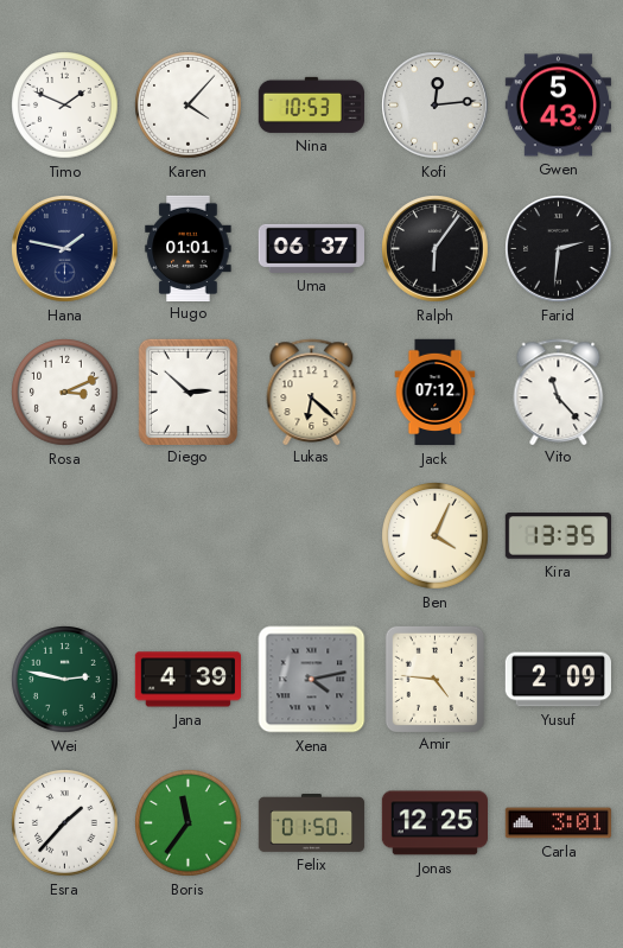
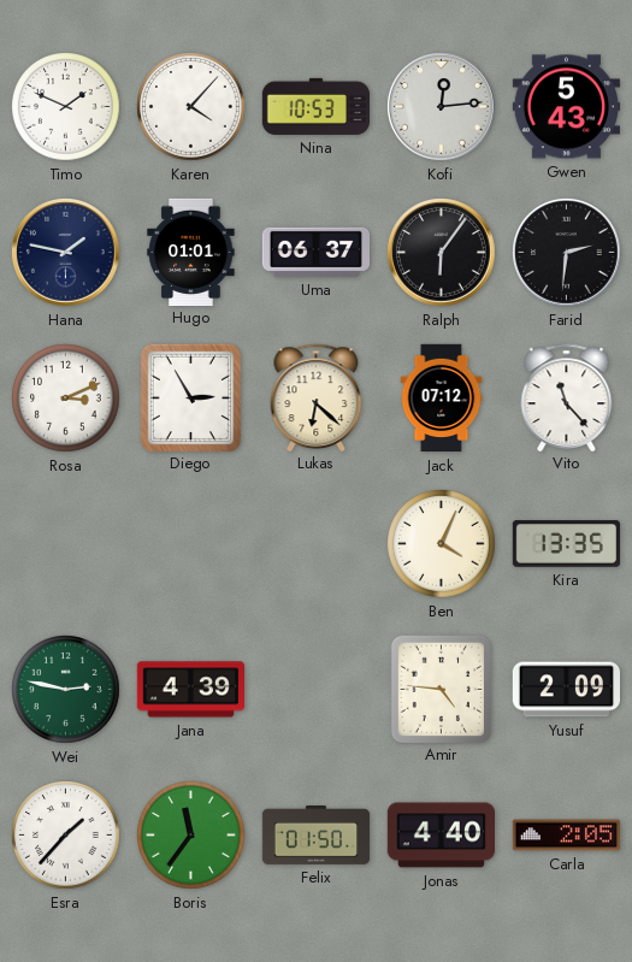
Diego: 2:52 -> 2:55
Xena: 4:13 -> none
Jonas: 12:25 -> 4:40
Carla: 3:01 -> 2:05
